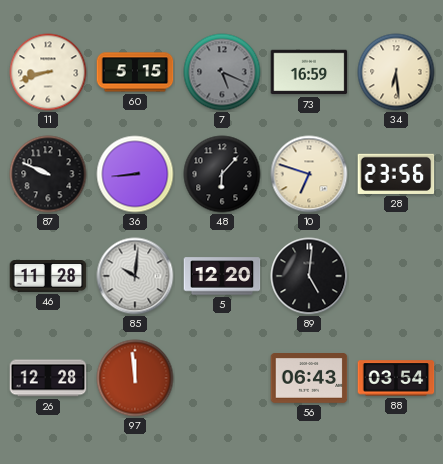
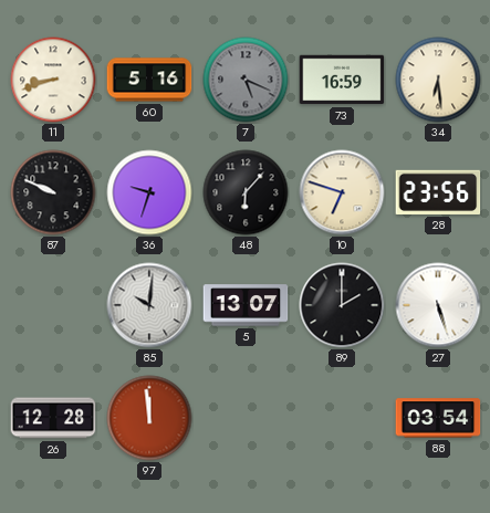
60: 5:15 -> 5:16
36: 8:44 -> 9:33
46: 11:28 -> none
5: 12:20 -> 13:07
89: 5:01 -> 2:00
27: none -> 5:27
56: 06:43 -> none
